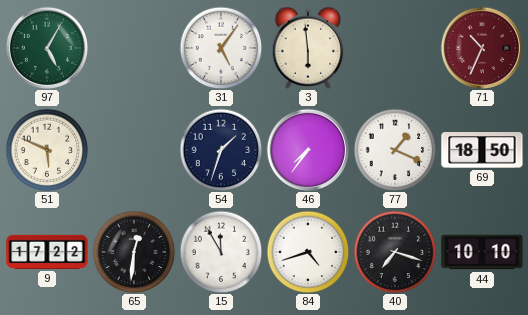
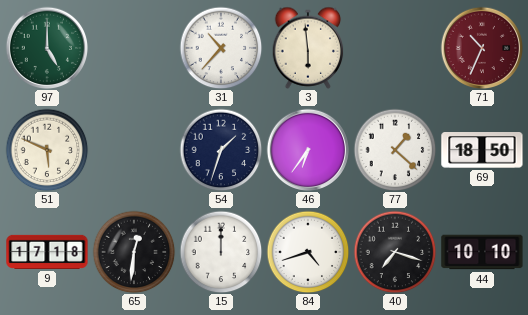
97: 5:05 -> 5:00
31: 5:06 -> 10:37
46: 7:36 -> 6:36
77: 1:19 -> 1:22
9: 17:22 -> 17:18
15: 11:55 -> 12:00
